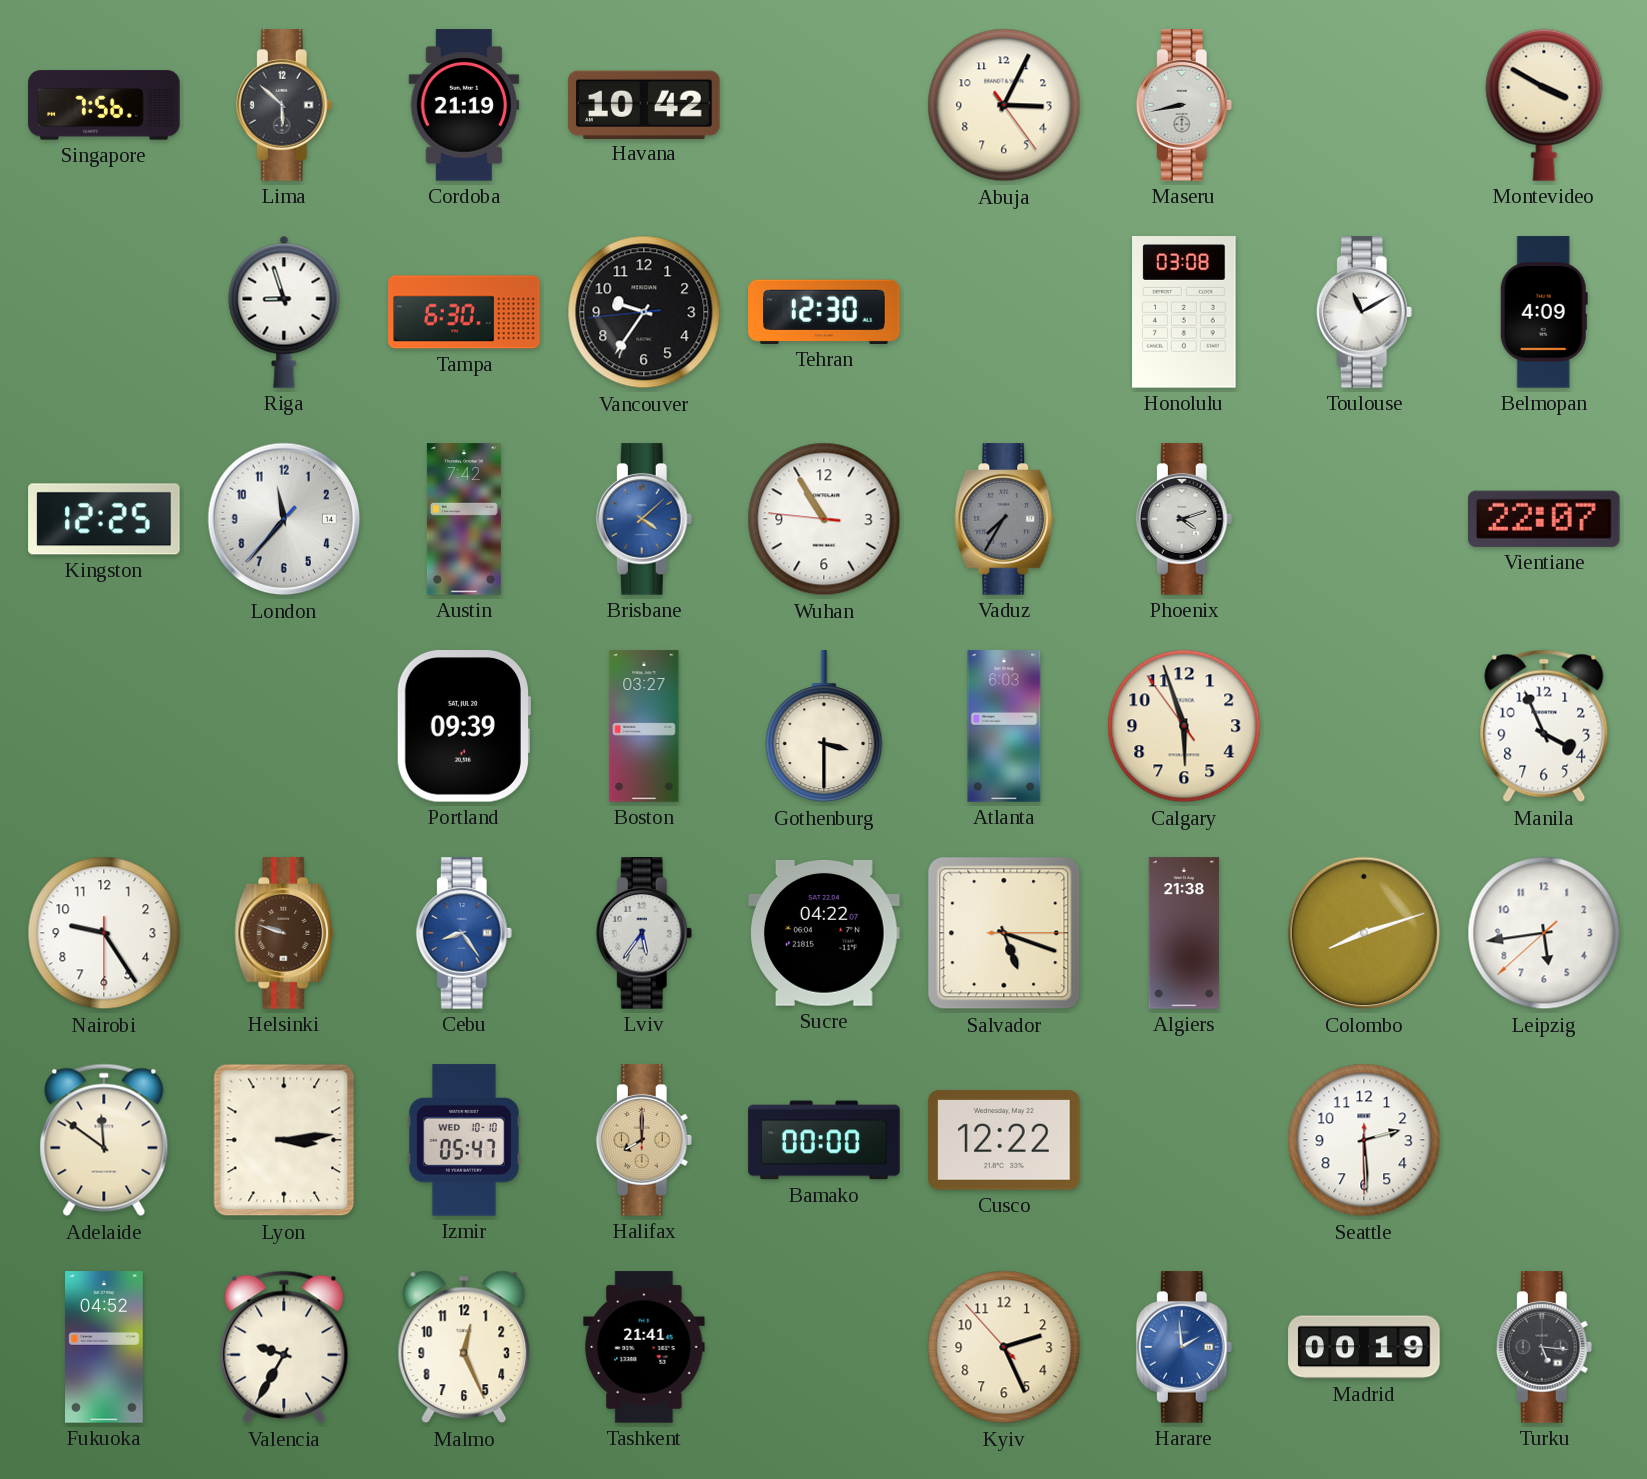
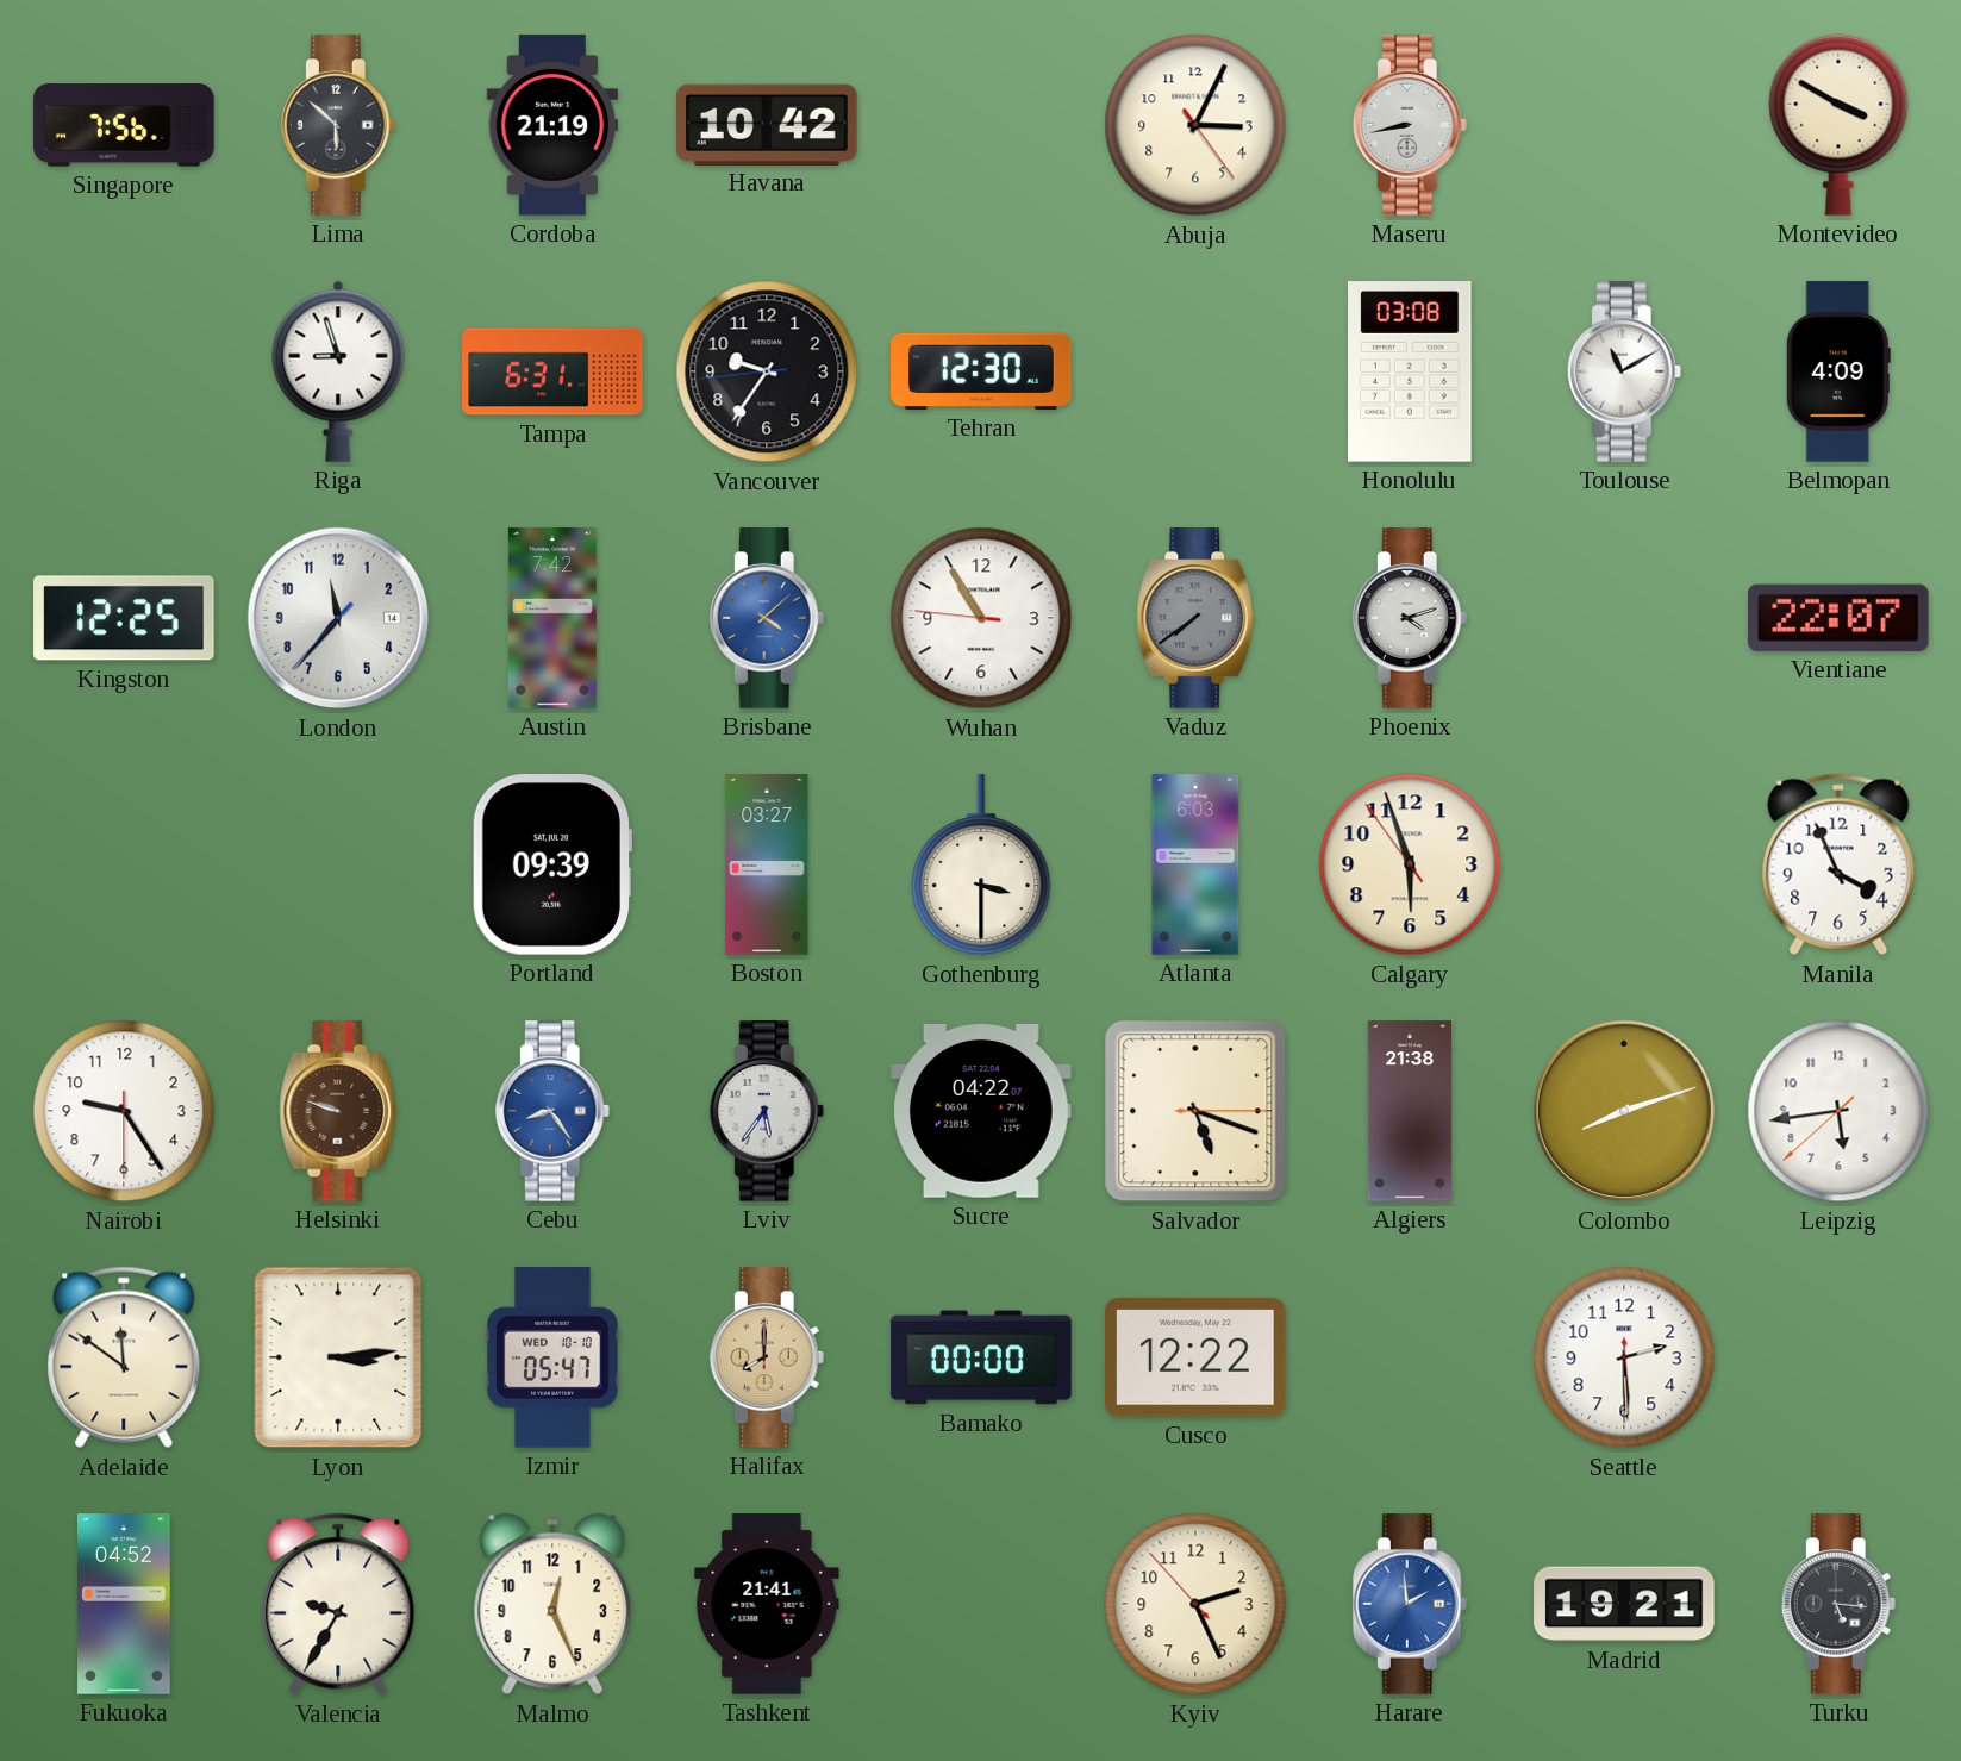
Tampa: 6:30 -> 6:31
Vaduz: 7:35 -> 7:39
Madrid: 00:19 -> 19:21
